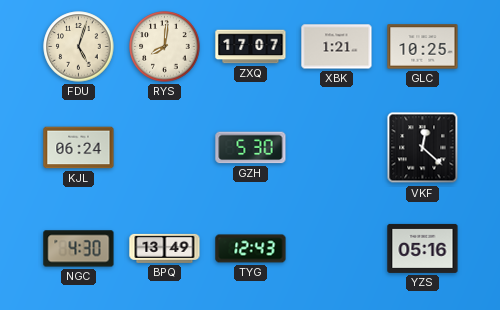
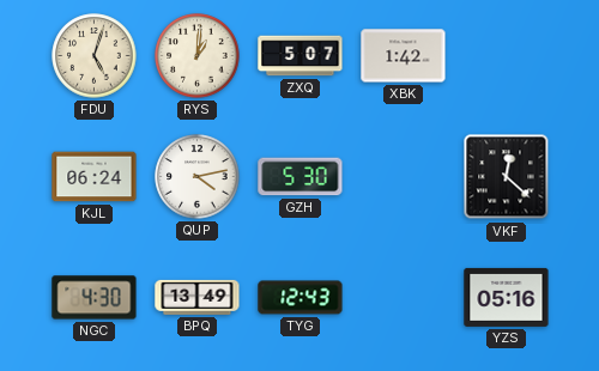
RYS: 8:01 -> 1:01
ZXQ: 17:07 -> 5:07
XBK: 1:21 -> 1:42
GLC: 10:25 -> none
QUP: none -> 4:13
